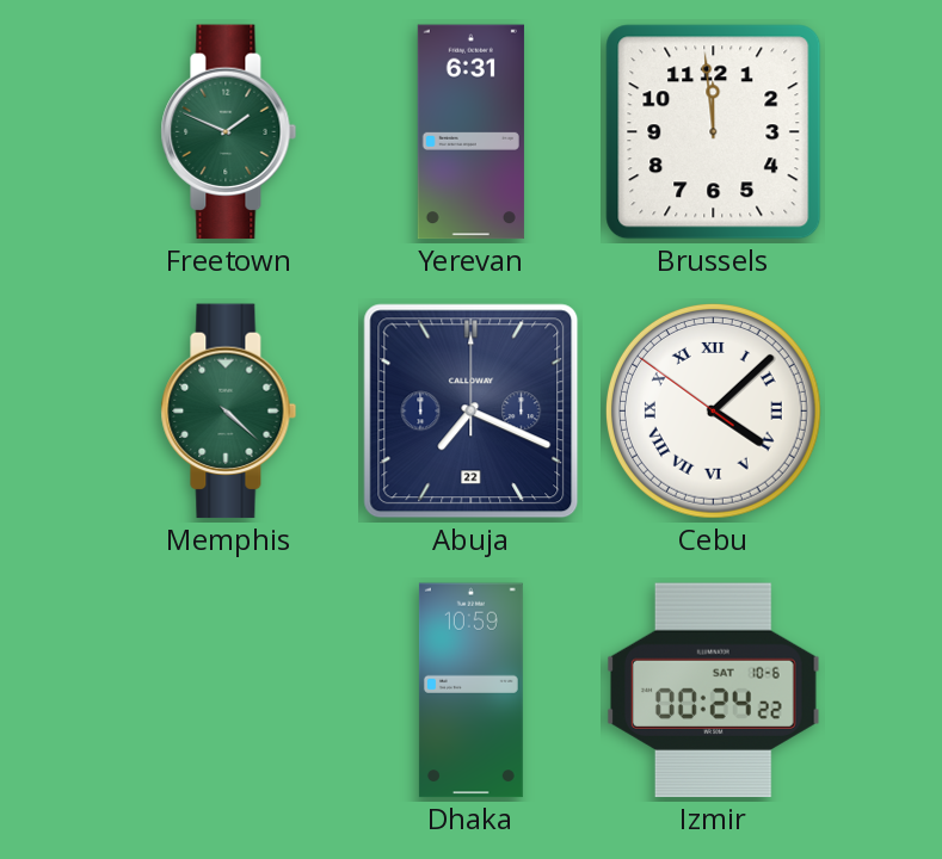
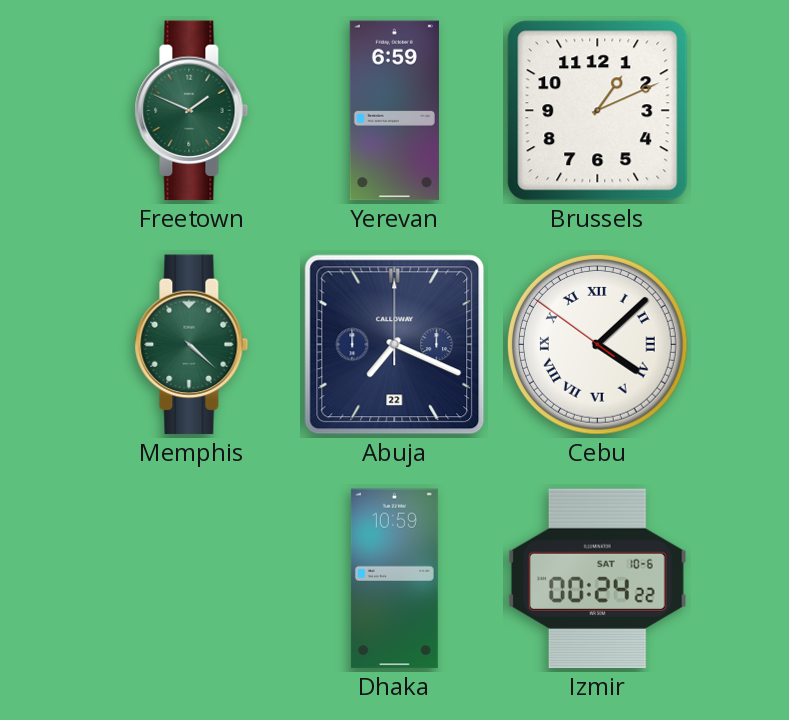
Yerevan: 6:31 -> 6:59
Brussels: 11:59 -> 1:11
